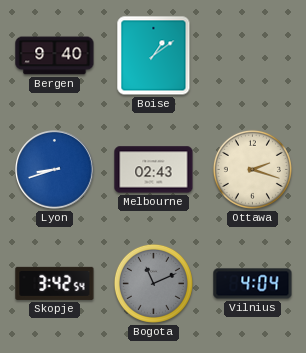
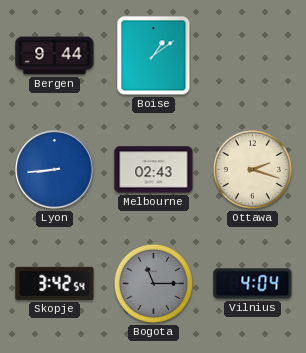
Bergen: 9:40 -> 9:44
Lyon: 8:42 -> 8:44
Bogota: 11:11 -> 11:15
